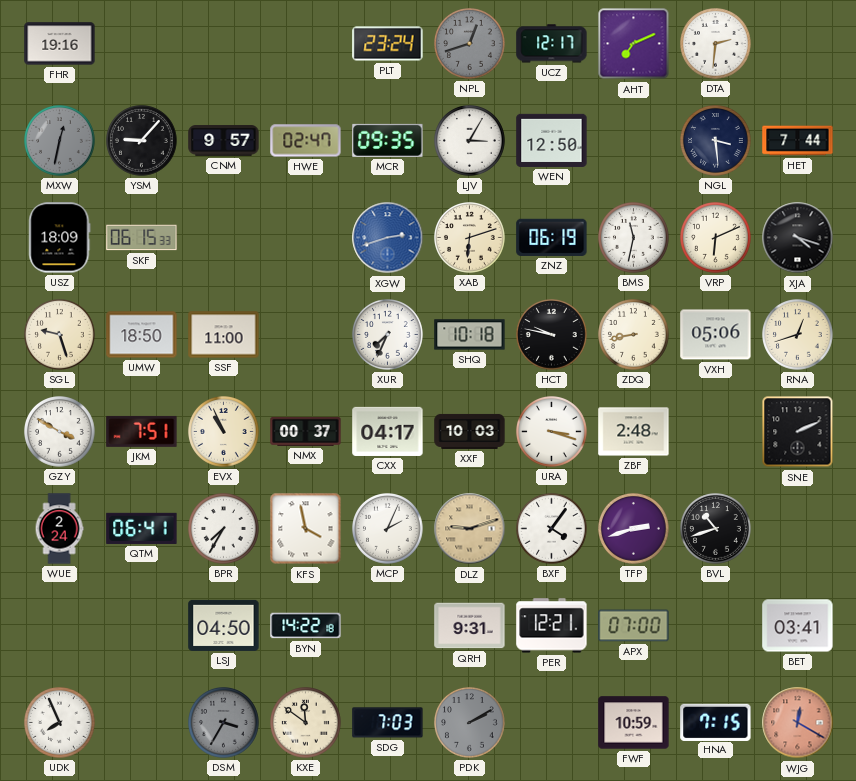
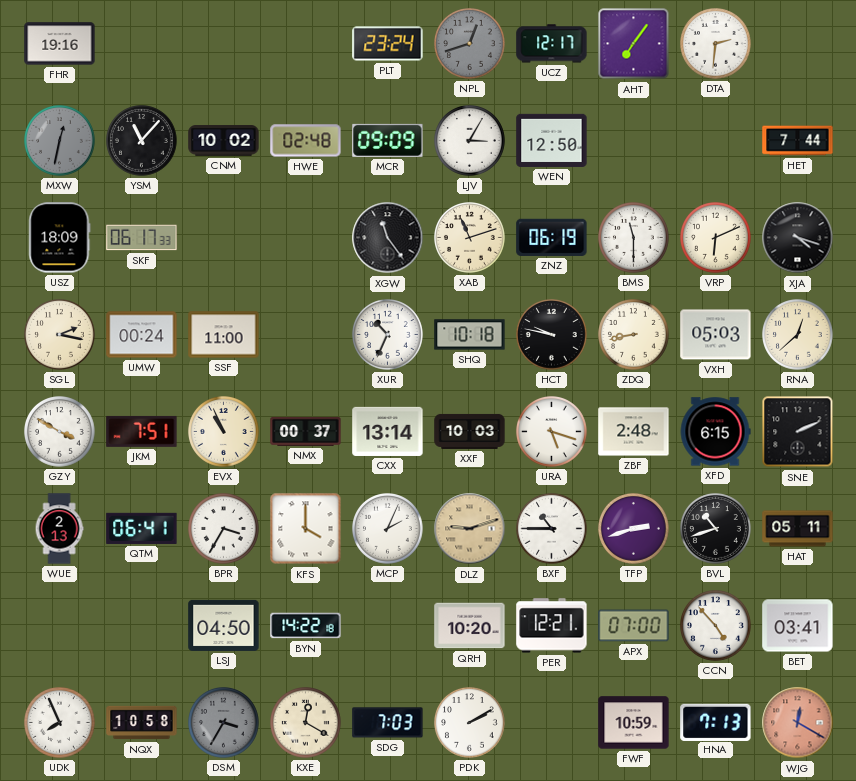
AHT: 7:11 -> 7:06
YSM: 9:07 -> 11:07
CNM: 9:57 -> 10:02
HWE: 02:47 -> 02:48
MCR: 09:35 -> 09:09
NGL: 3:29 -> none
SKF: 06:15 -> 06:17
XGW: 2:42 -> 11:24
XGW dial: blue -> black
XAB: 6:12 -> 11:12
BMS: 11:32 -> 11:30
SGL: 9:27 -> 2:17
UMW: 18:50 -> 00:24
XUR: 7:34 -> 10:34
VXH: 05:06 -> 05:03
RNA: 12:42 -> 12:38
CXX: 04:17 -> 13:14
URA: 3:18 -> 5:18
XFD: none -> 6:15
WUE: 2:24 -> 2:13
BPR: 7:35 -> 3:35
KFS: 3:58 -> 4:00
BXF: 4:06 -> 10:45
HAT: none -> 05:11
QRH: 9:31 -> 10:20
CCN: none -> 4:53
NQX: none -> 10:58
KXE: 11:51 -> 12:20
PDK dial: grey -> white
HNA: 7:15 -> 7:13
